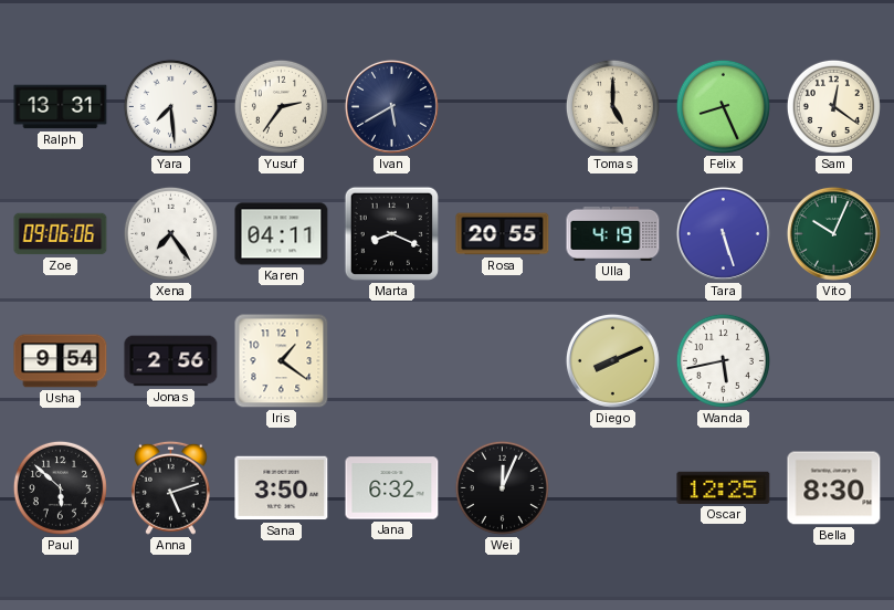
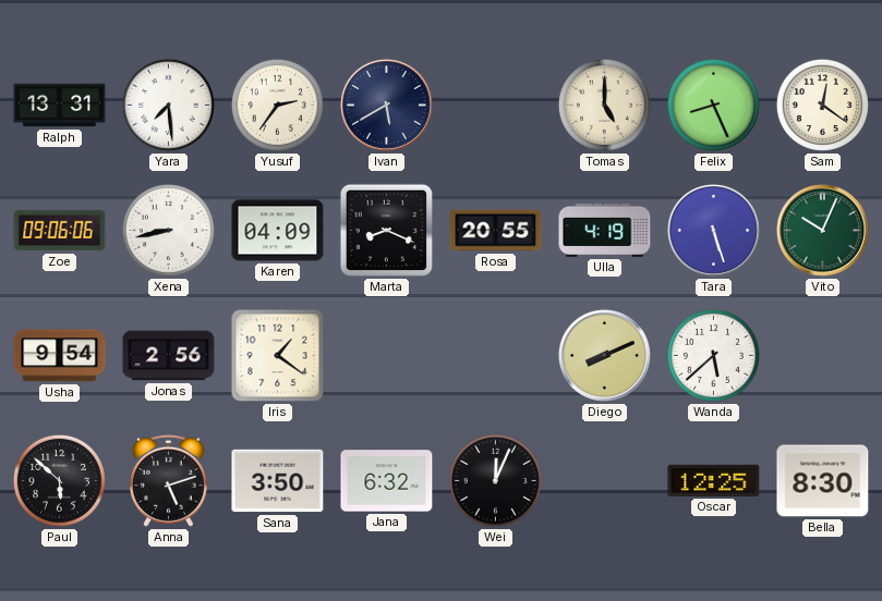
Xena: 7:24 -> 8:43
Karen: 04:11 -> 04:09
Wanda: 5:43 -> 5:38
